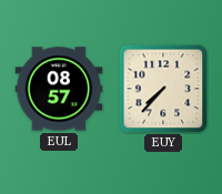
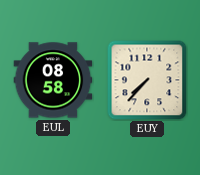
EUL: 08:57 -> 08:58
